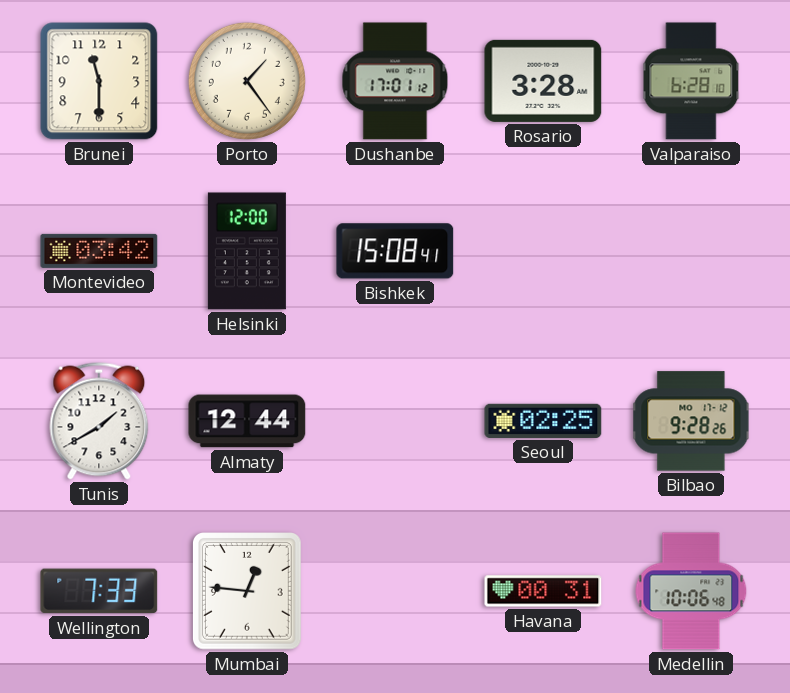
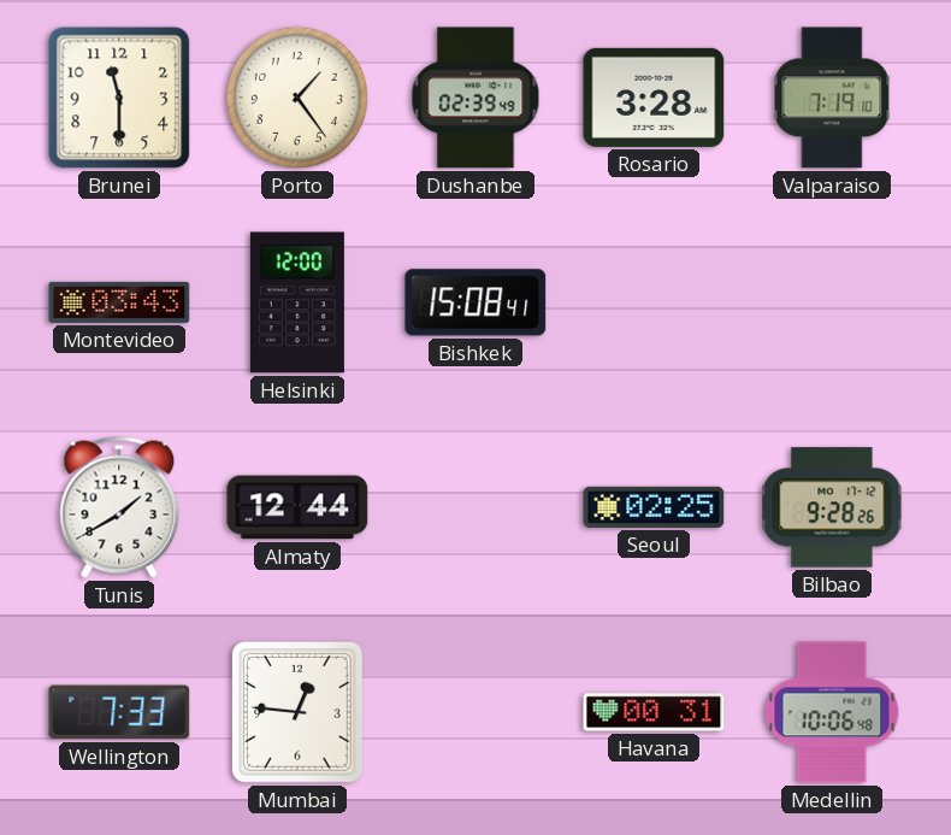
Dushanbe: 17:01 -> 02:39
Valparaiso: 6:28 -> 7:19
Montevideo: 03:42 -> 03:43
